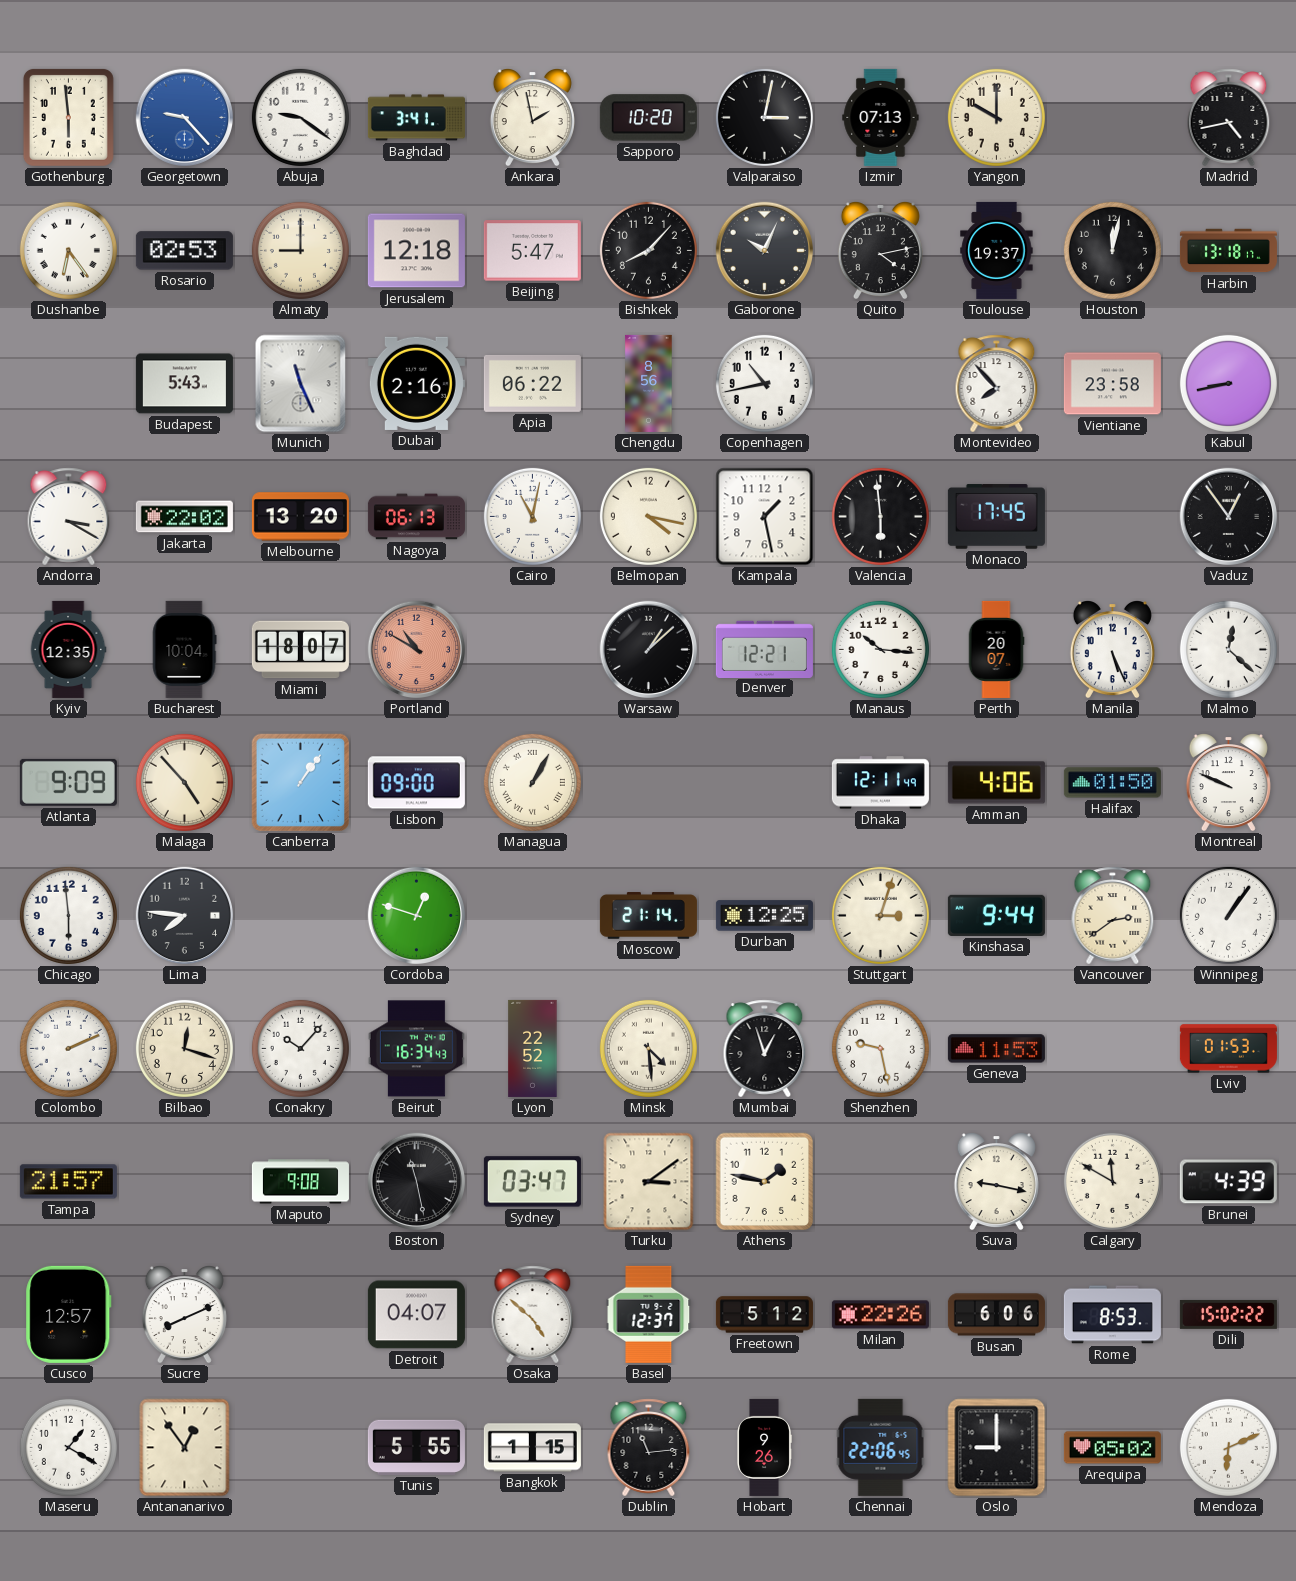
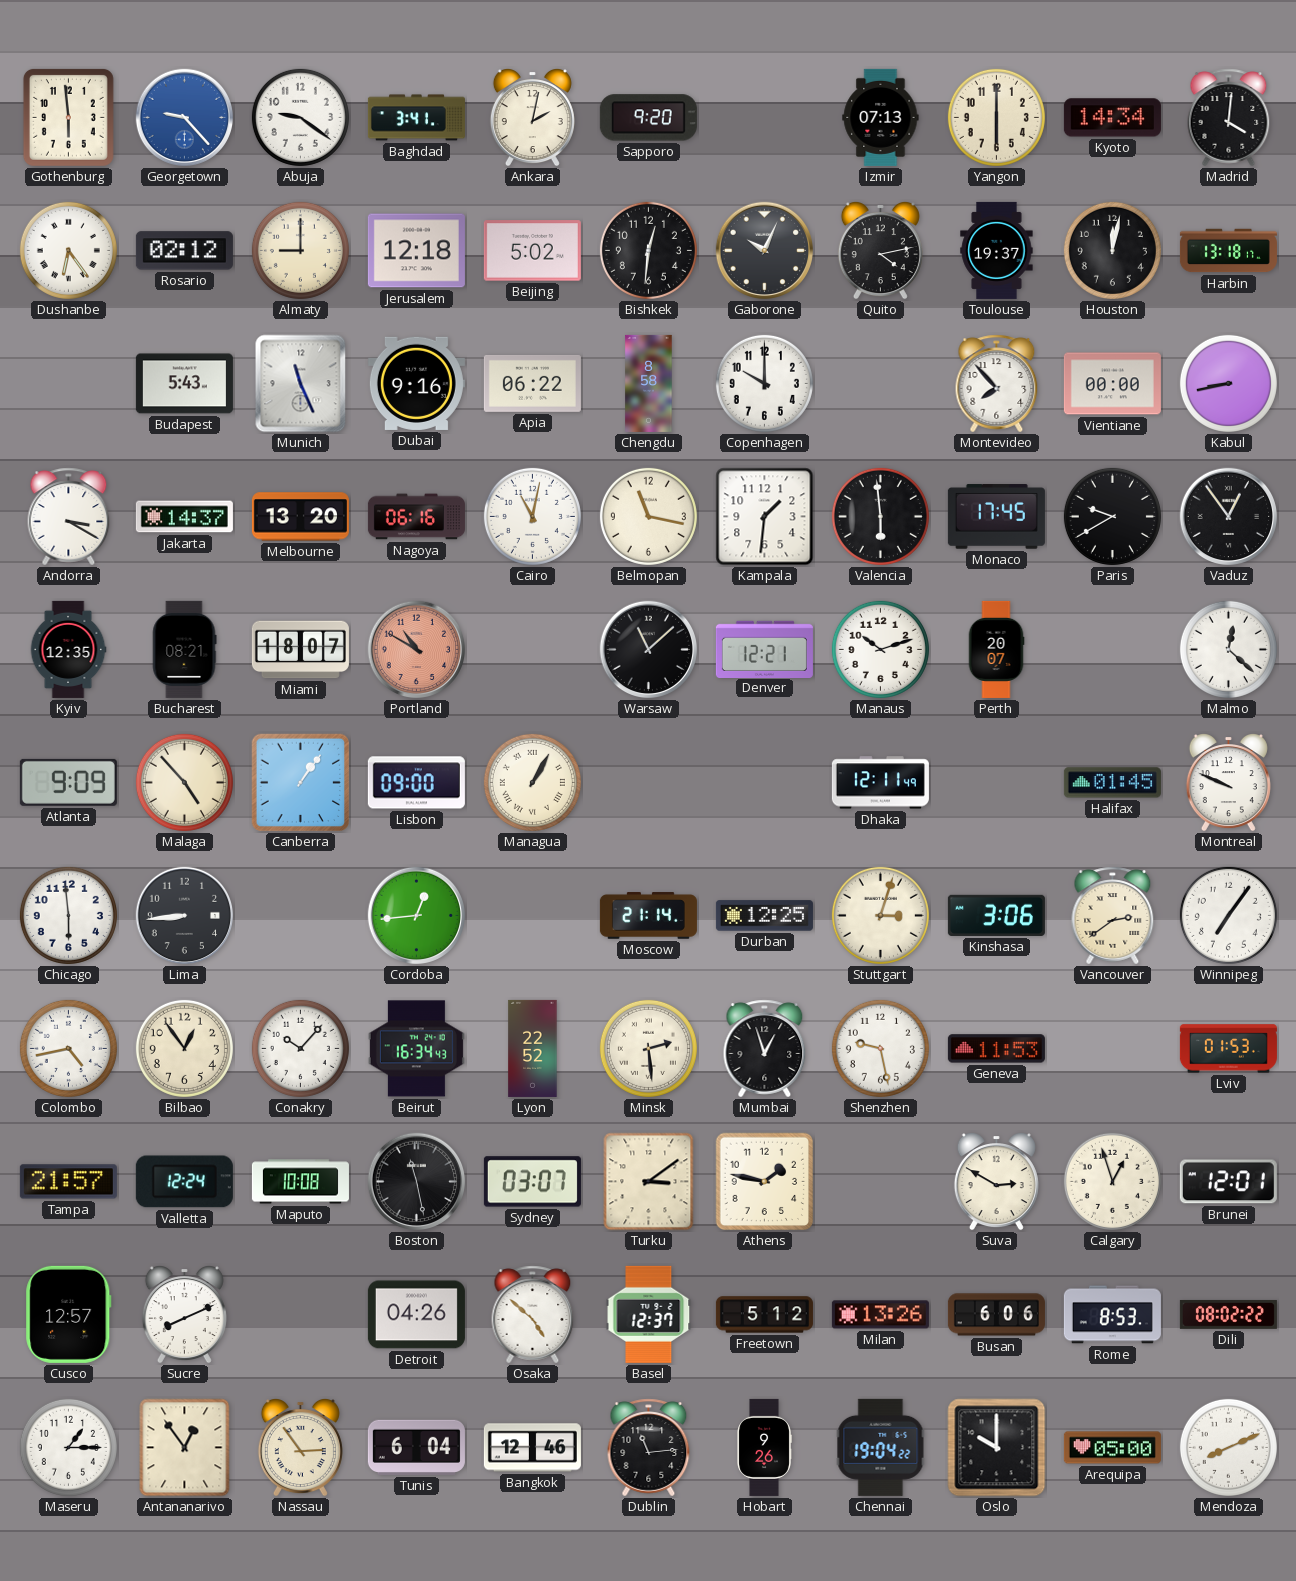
Ankara: 1:58 -> 2:02
Sapporo: 10:20 -> 9:20
Valparaiso: 3:02 -> none
Yangon: 10:00 -> 6:00
Kyoto: none -> 14:34
Madrid: 4:43 -> 4:01
Rosario: 02:53 -> 02:12
Beijing: 5:47 -> 5:02
Bishkek: 8:07 -> 12:31
Dubai: 2:16 -> 9:16
Chengdu: 8:56 -> 8:58
Copenhagen: 10:43 -> 10:00
Vientiane: 23:58 -> 00:00
Jakarta: 22:02 -> 14:37
Nagoya: 06:13 -> 06:16
Belmopan: 4:17 -> 11:17
Kampala: 1:28 -> 1:31
Paris: none -> 9:40
Bucharest: 10:04 -> 08:21
Warsaw: 1:08 -> 11:08
Manaus: 10:16 -> 10:12
Manila: 5:26 -> none
Amman: 4:06 -> none
Halifax: 01:50 -> 01:45
Lima: 7:46 -> 8:44
Cordoba: 12:48 -> 12:44
Kinshasa: 9:44 -> 3:06
Winnipeg: 1:06 -> 7:06
Colombo: 2:11 -> 4:43
Bilbao: 12:18 -> 12:54
Minsk: 4:29 -> 2:29
Valletta: none -> 12:24
Maputo: 9:08 -> 10:08
Sydney: 03:47 -> 03:07
Suva: 9:17 -> 2:50
Calgary: 11:50 -> 12:57
Brunei: 4:39 -> 12:01
Detroit: 04:07 -> 04:26
Milan: 22:26 -> 13:26
Dili: 15:02 -> 08:02
Maseru: 1:20 -> 1:15
Nassau: none -> 2:54
Tunis: 5:55 -> 6:04
Bangkok: 1:15 -> 12:46
Chennai: 22:06 -> 19:04
Oslo: 9:00 -> 10:00
Arequipa: 05:02 -> 05:00
Mendoza: 6:11 -> 8:11
